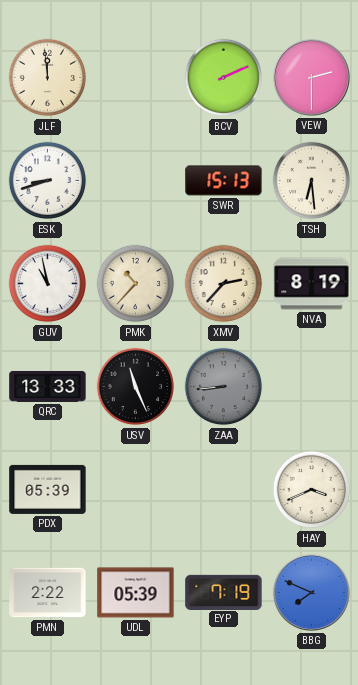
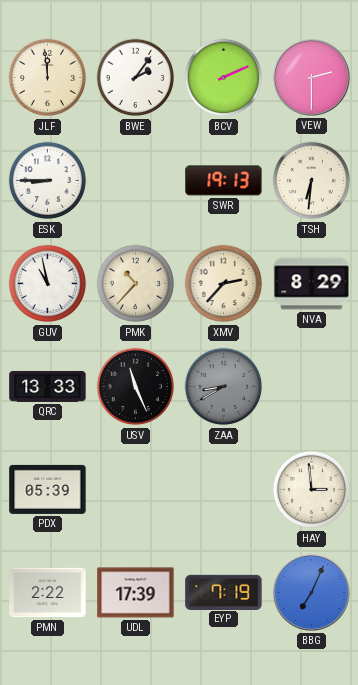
BWE: none -> 2:06
ESK: 8:42 -> 8:45
SWR: 15:13 -> 19:13
TSH: 6:29 -> 6:31
NVA: 8:19 -> 8:29
ZAA: 8:44 -> 8:40
HAY: 3:41 -> 2:59
UDL: 05:39 -> 17:39
BBG: 7:49 -> 7:04
